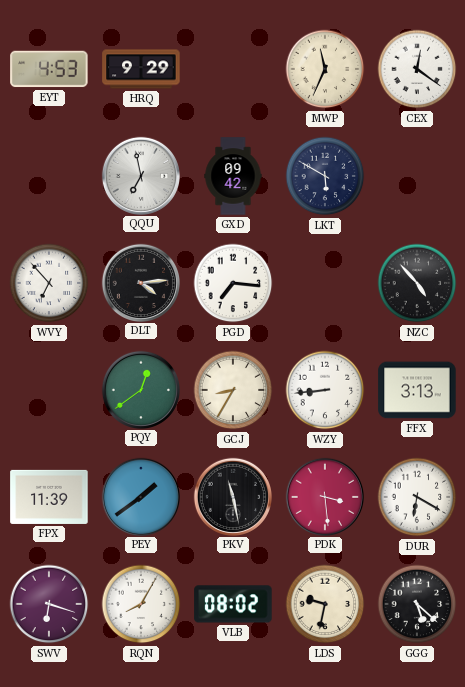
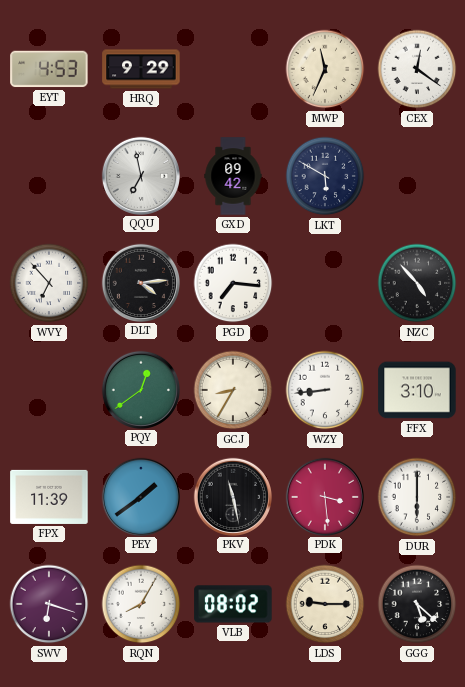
FFX: 3:13 -> 3:10
DUR: 6:20 -> 6:00
LDS: 9:32 -> 9:15
